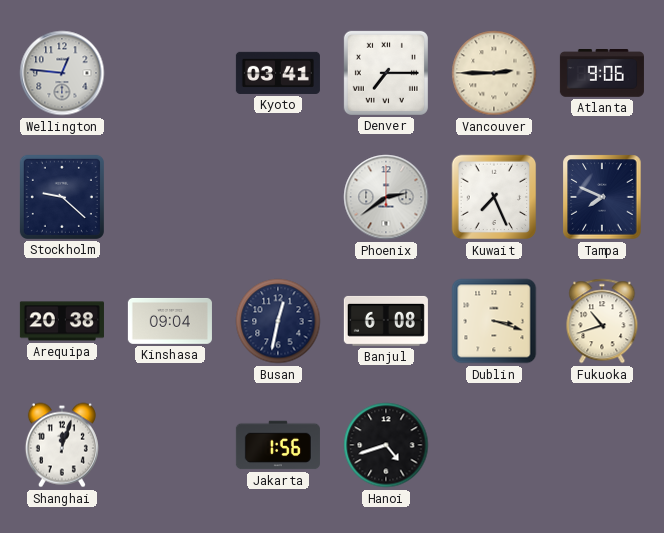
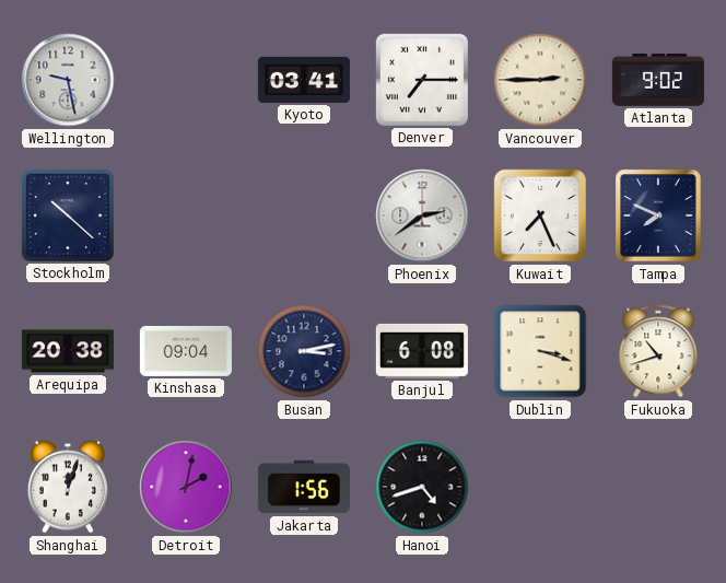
Wellington: 12:46 -> 9:28
Atlanta: 9:06 -> 9:02
Stockholm: 9:22 -> 10:22
Busan: 12:32 -> 3:13
Detroit: none -> 2:02
